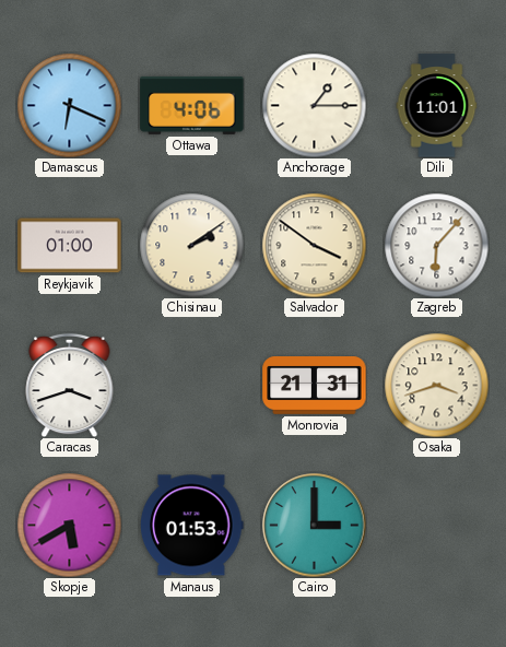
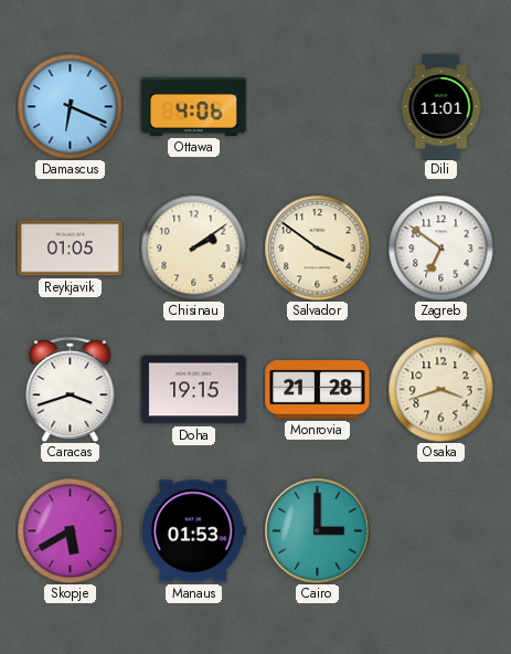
Anchorage: 1:15 -> none
Reykjavik: 01:00 -> 01:05
Zagreb: 6:07 -> 6:51
Doha: none -> 19:15
Monrovia: 21:31 -> 21:28
